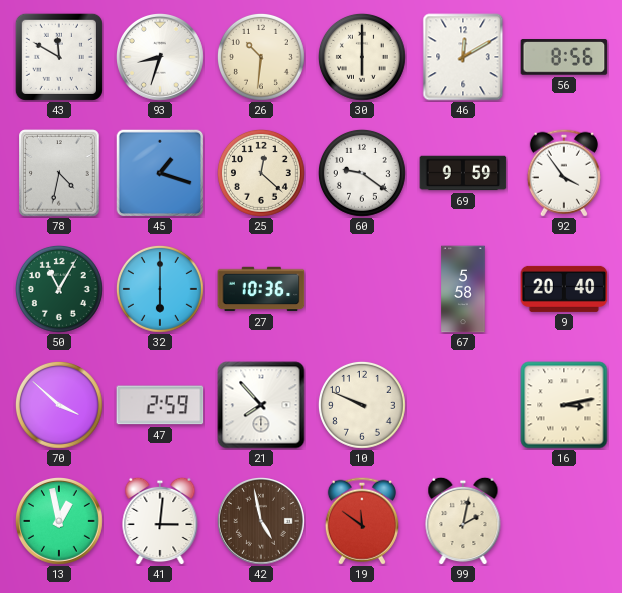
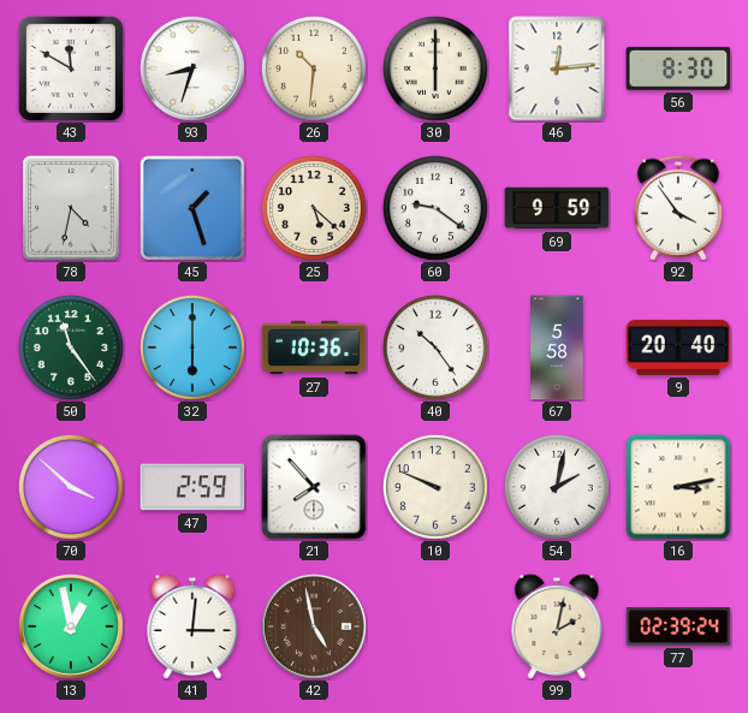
46: 12:10 -> 12:14
56: 8:56 -> 8:30
45: 1:18 -> 1:27
25: 12:22 -> 5:22
50: 11:05 -> 11:24
40: none -> 10:24
54: none -> 2:02
19: 11:51 -> none
77: none -> 02:39
